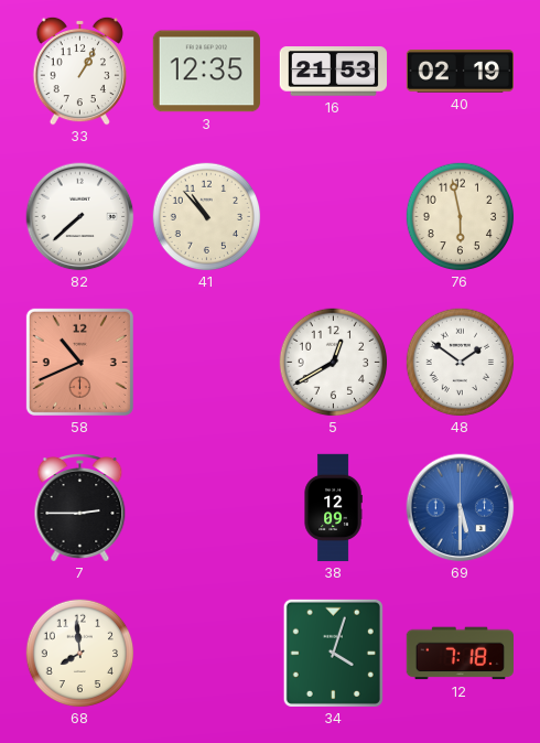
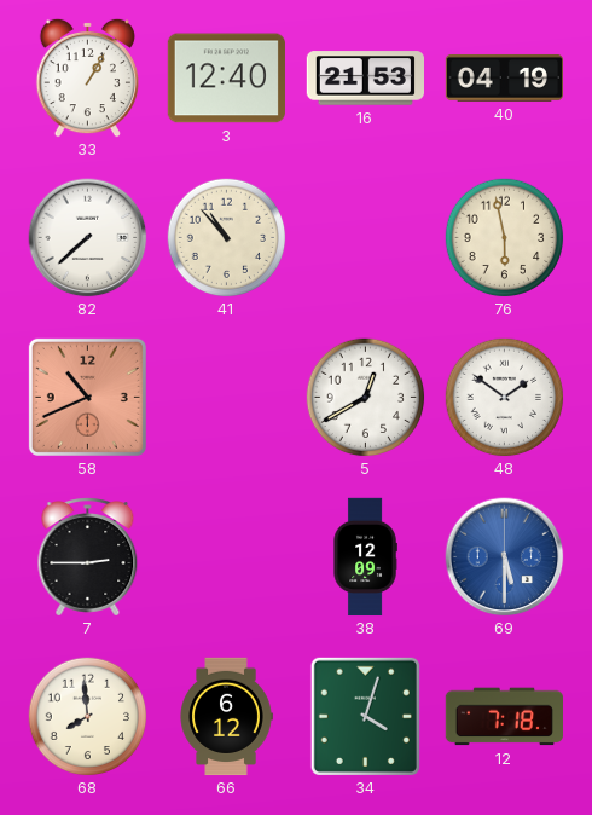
3: 12:35 -> 12:40
40: 02:19 -> 04:19
66: none -> 6:12
